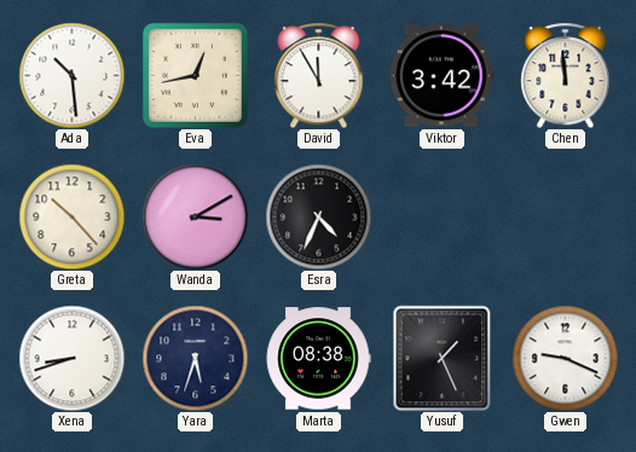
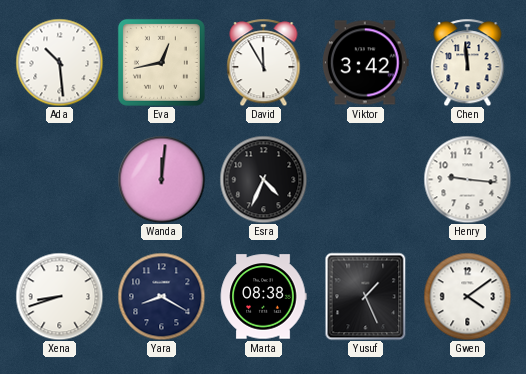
Greta: 10:23 -> none
Wanda: 3:10 -> 12:01
Henry: none -> 9:16
Yara: 5:33 -> 8:20
Gwen: 9:19 -> 4:09
